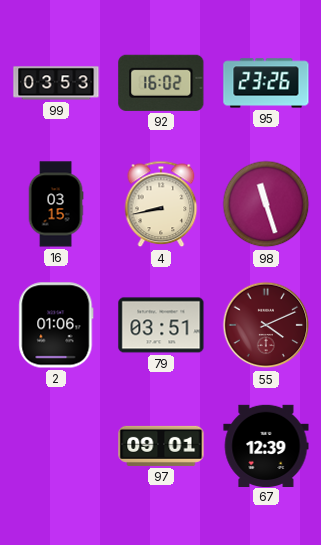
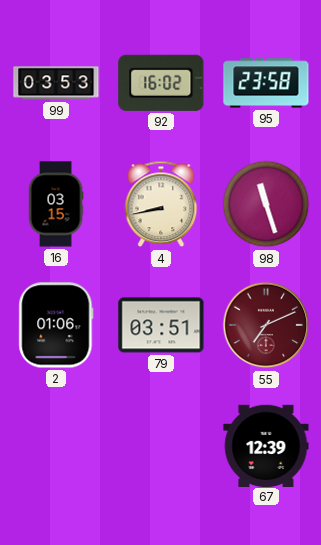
95: 23:26 -> 23:58
55: 4:11 -> 7:11
97: 09:01 -> none
